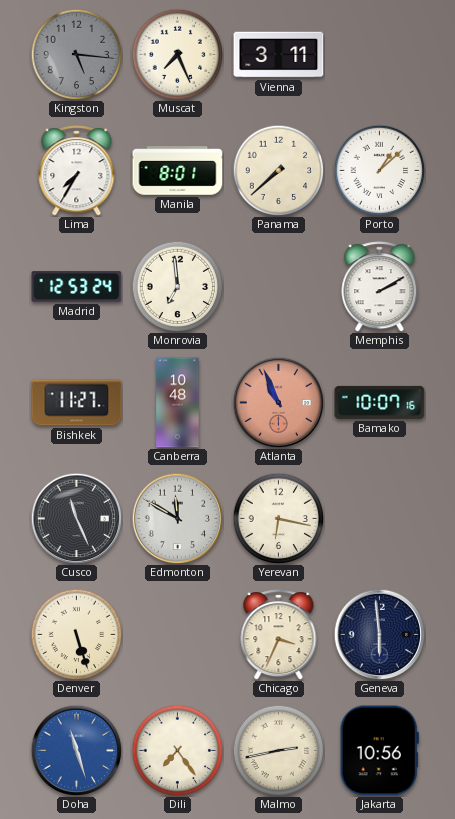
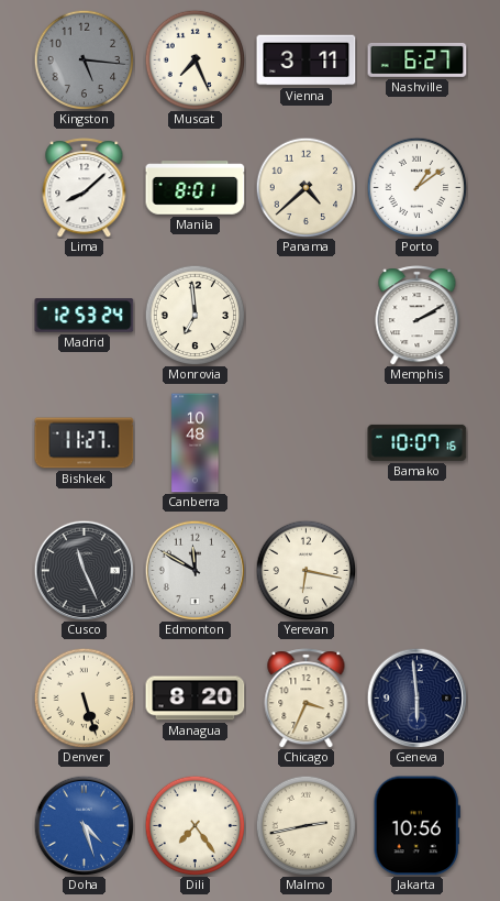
Nashville: none -> 6:27
Lima: 7:35 -> 8:08
Panama: 7:38 -> 4:38
Porto: 1:08 -> 1:09
Atlanta: 10:56 -> none
Managua: none -> 8:20
Doha: 11:27 -> 4:27
